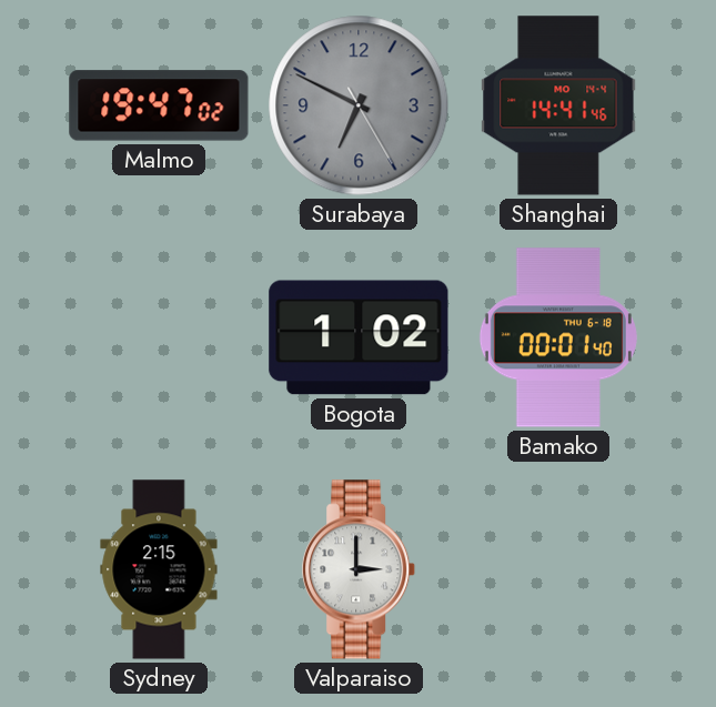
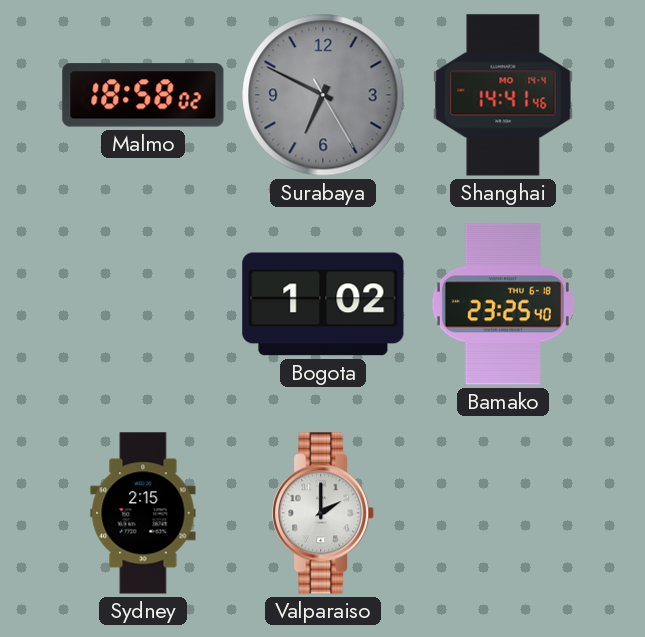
Malmo: 19:47 -> 18:58
Bamako: 00:01 -> 23:25
Valparaiso: 3:00 -> 2:00
